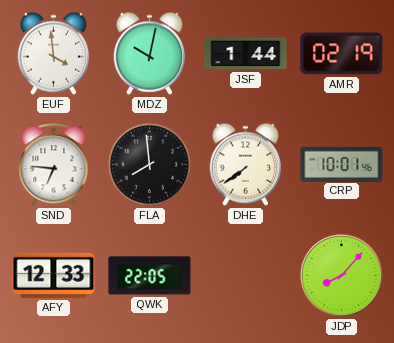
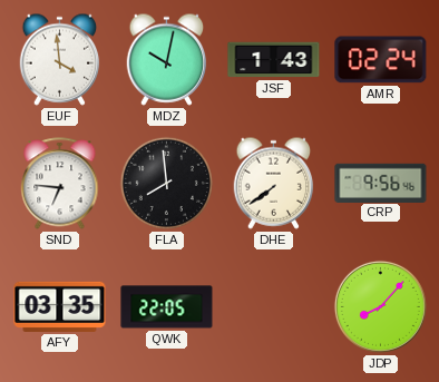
JSF: 1:44 -> 1:43
AMR: 02:19 -> 02:24
CRP: 10:01 -> 9:56
AFY: 12:33 -> 03:35
